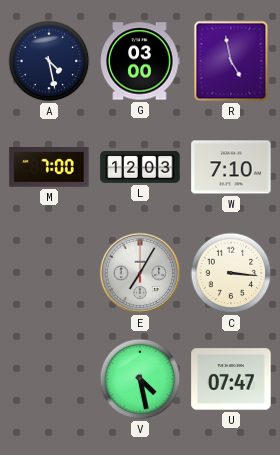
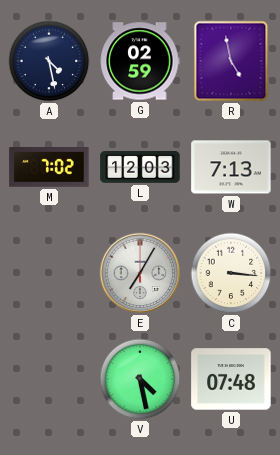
G: 03:00 -> 02:59
M: 7:00 -> 7:02
W: 7:10 -> 7:13
U: 07:47 -> 07:48
